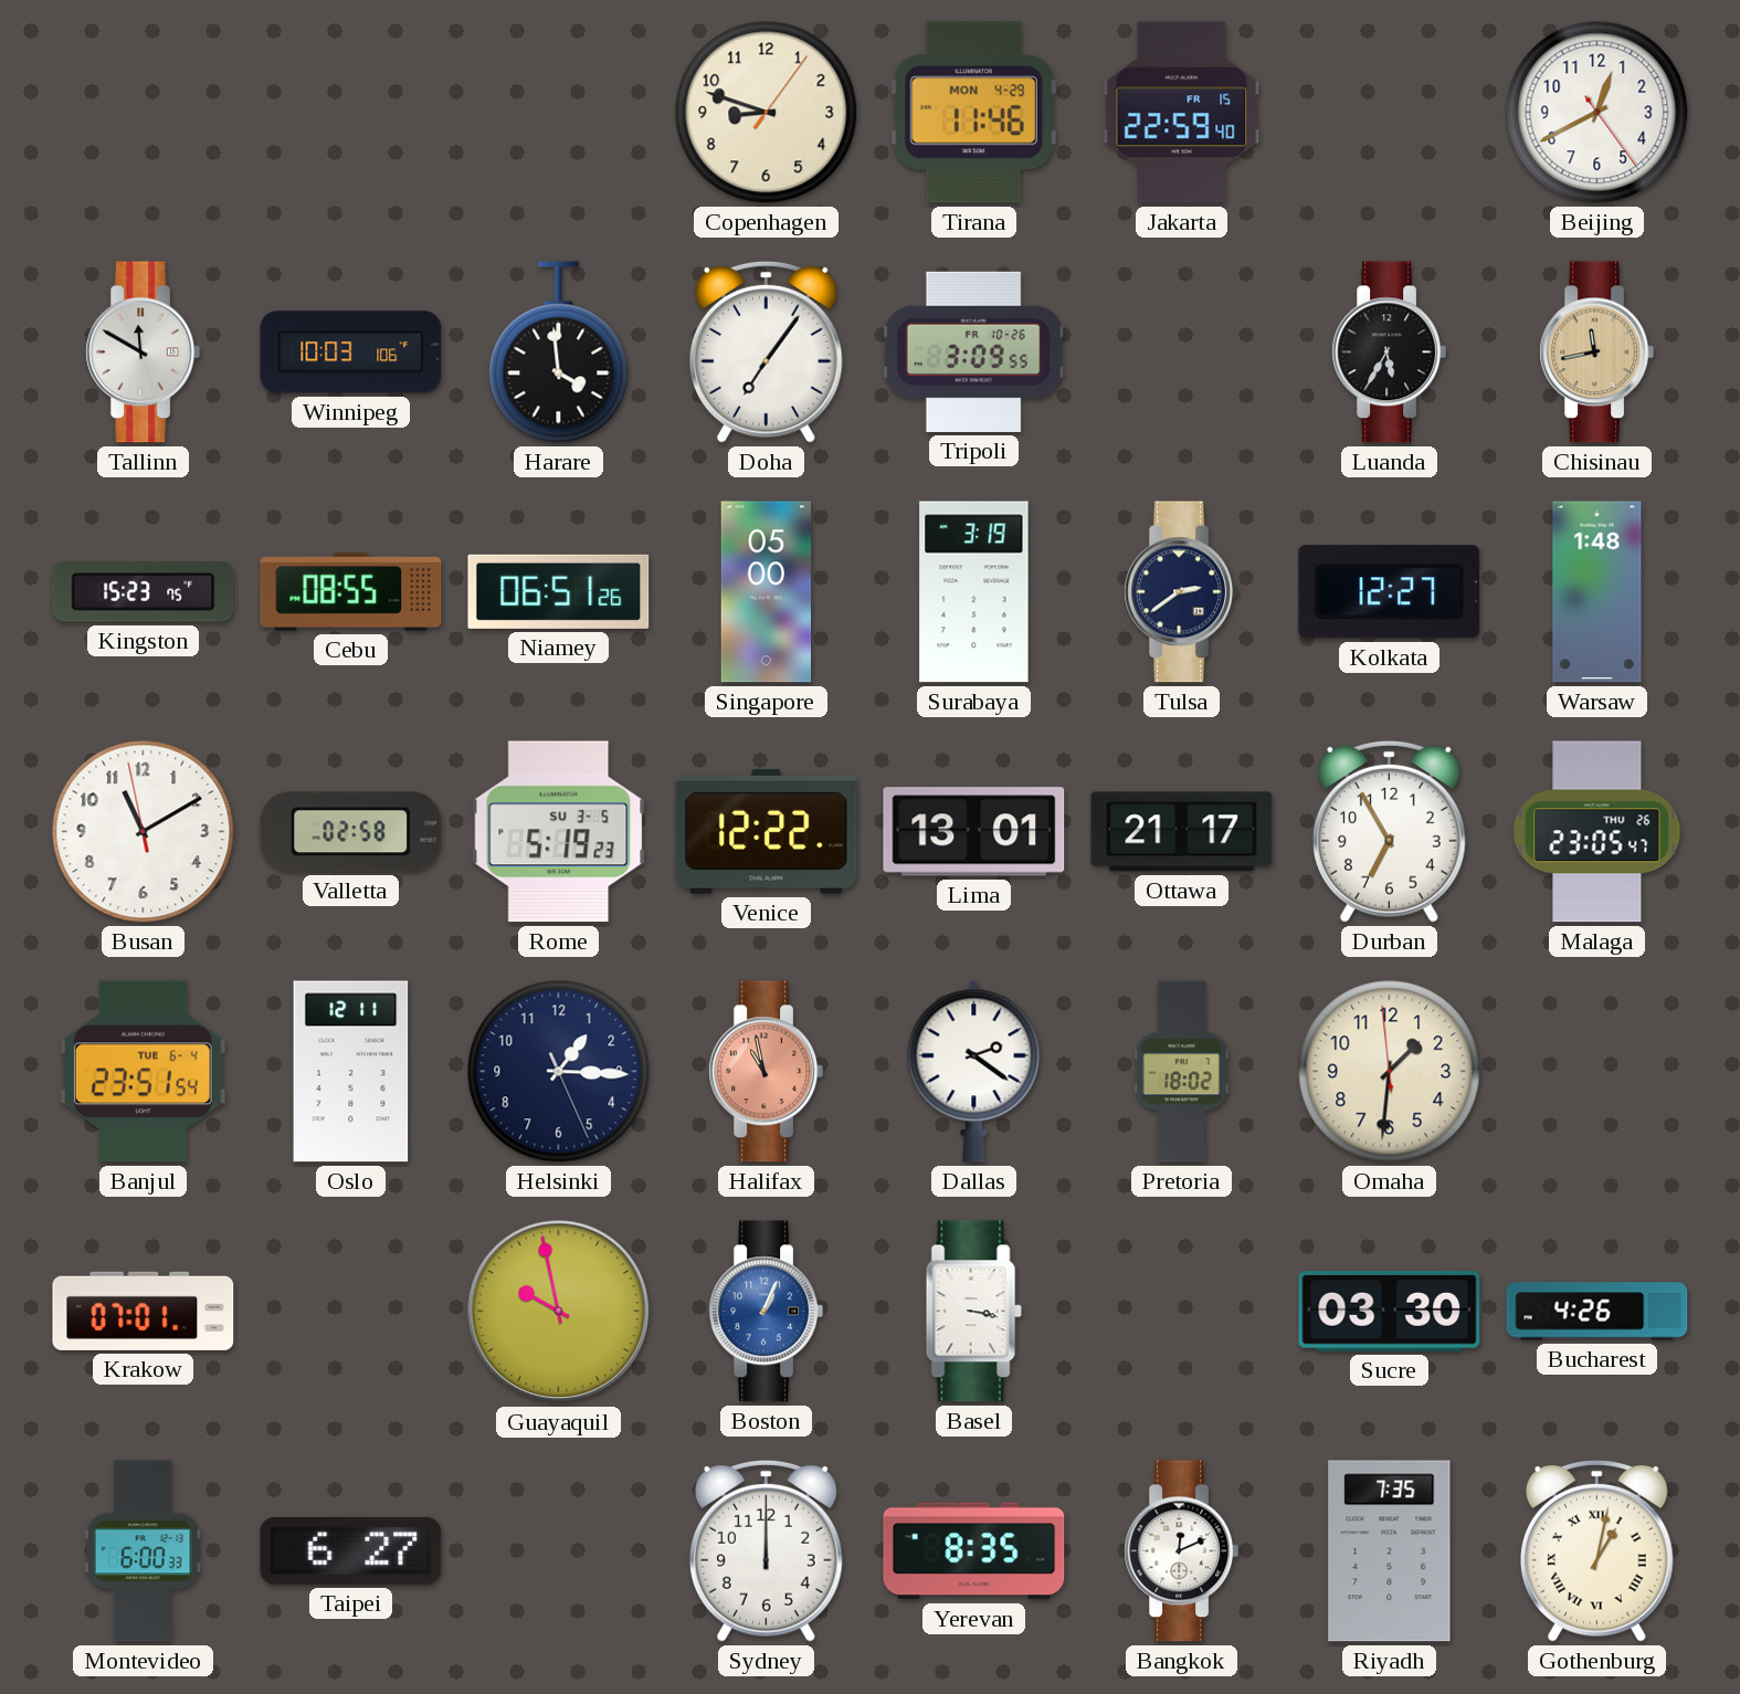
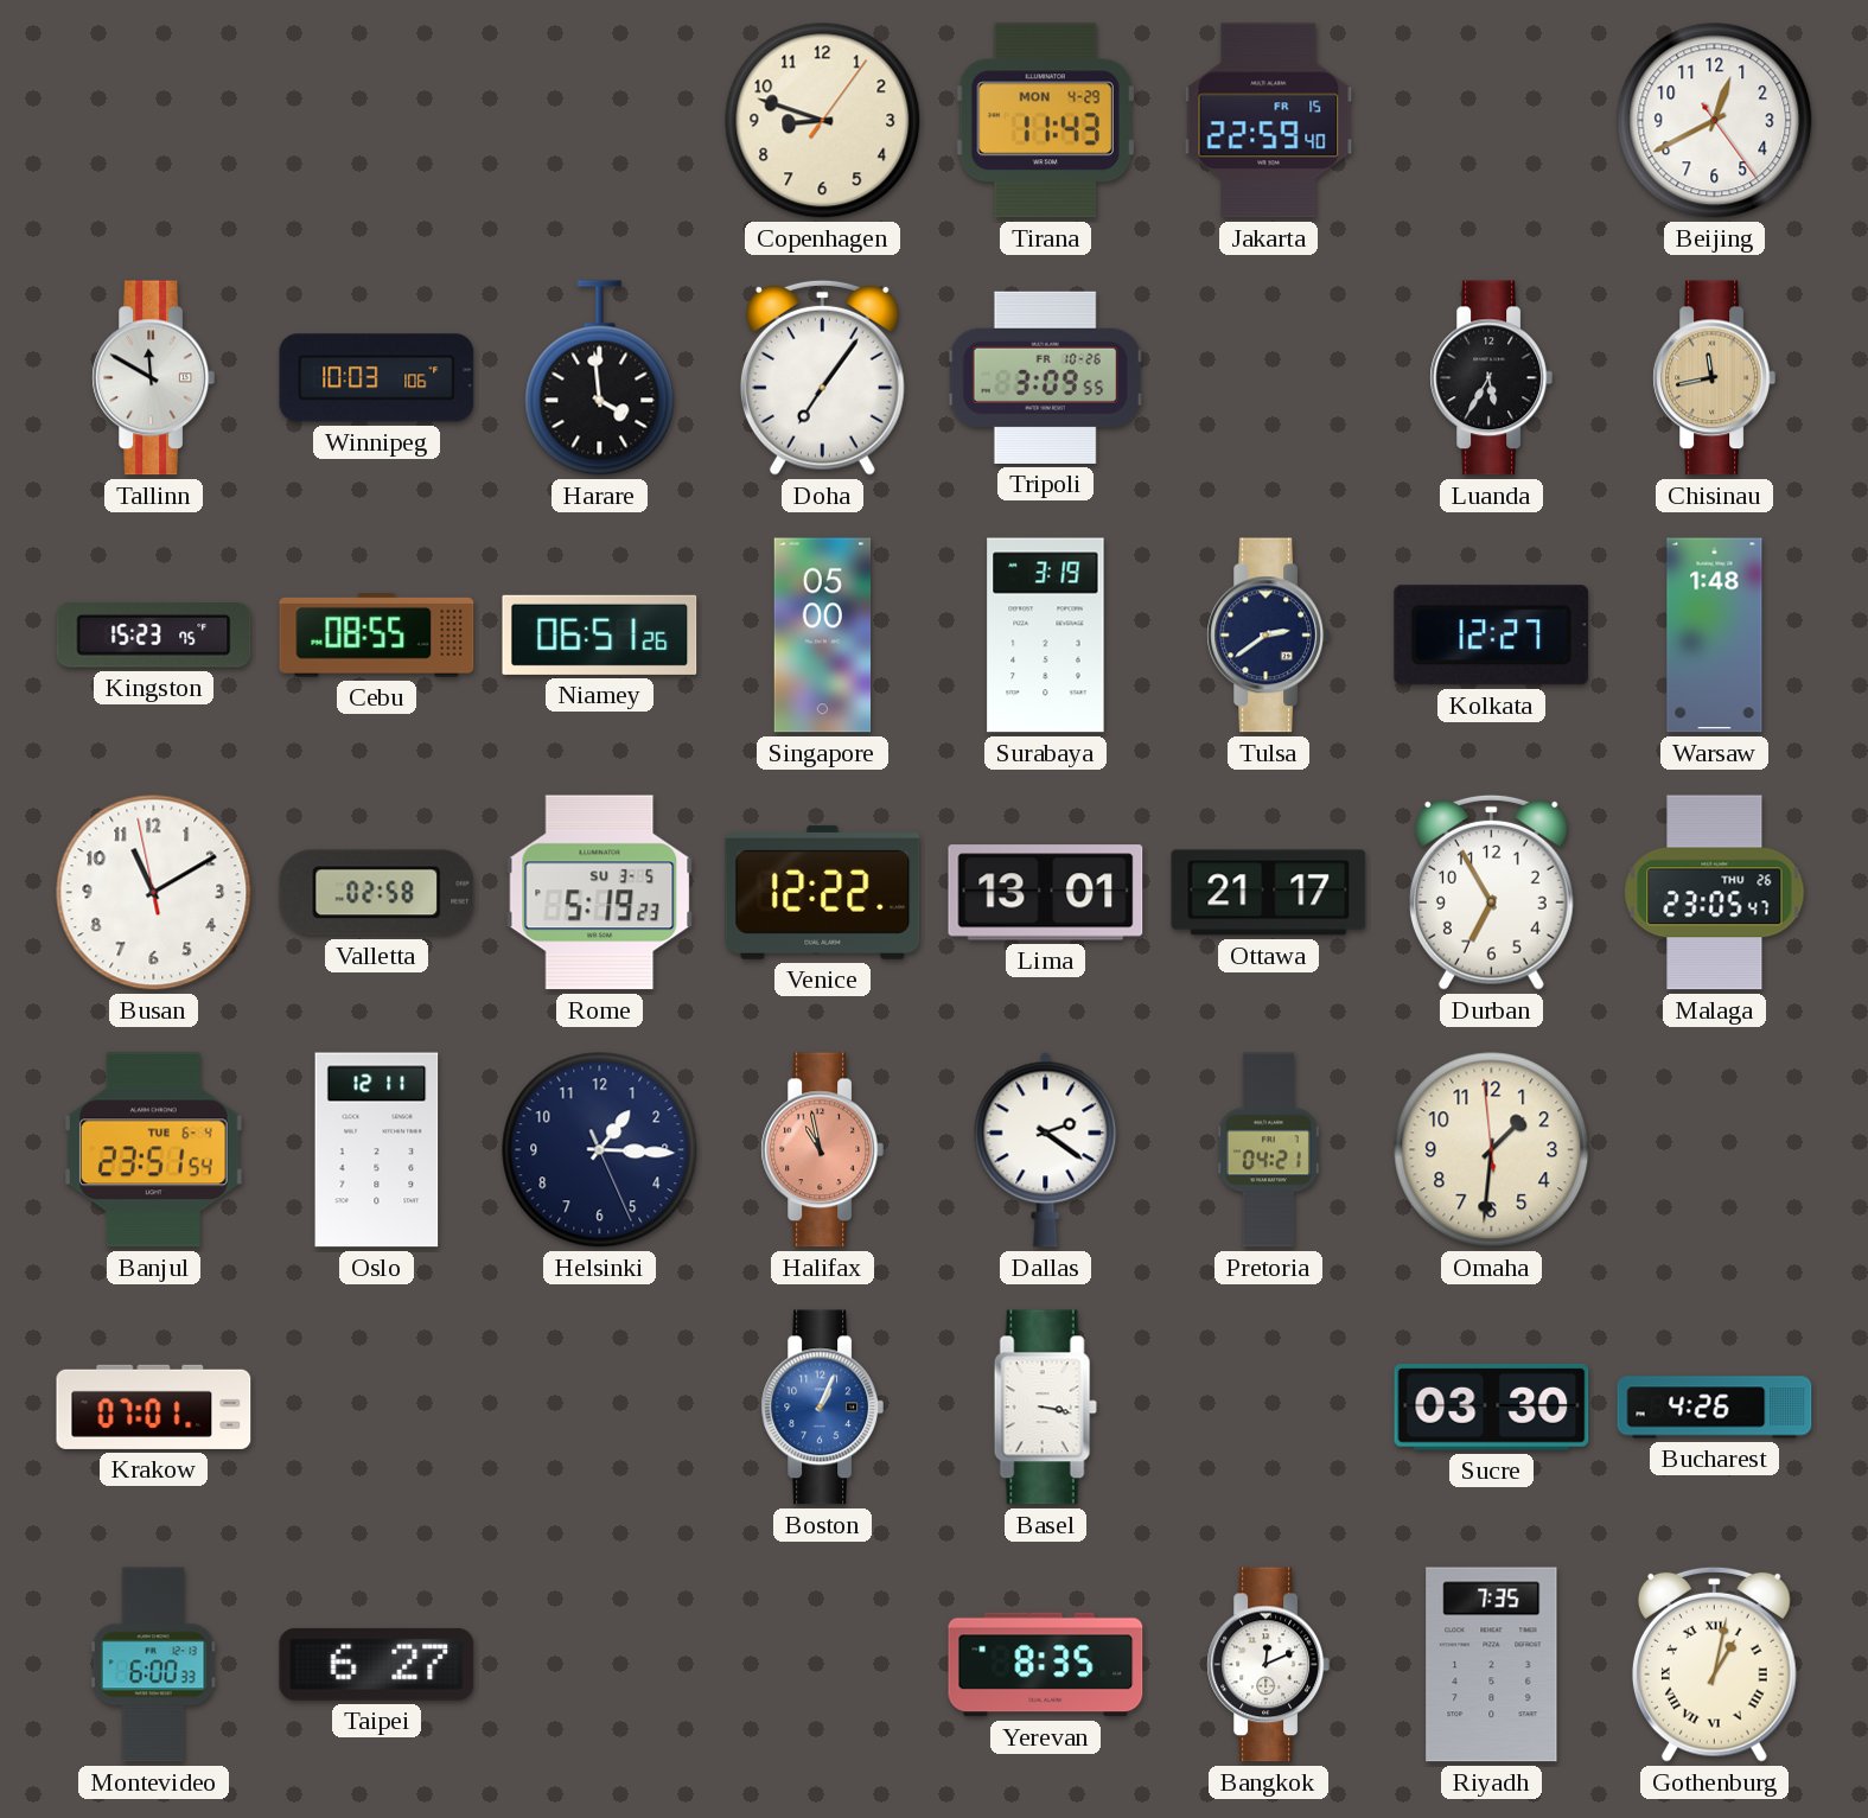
Tirana: 11:46 -> 11:43
Pretoria: 18:02 -> 04:21
Guayaquil: 9:58 -> none
Sydney: 12:00 -> none
